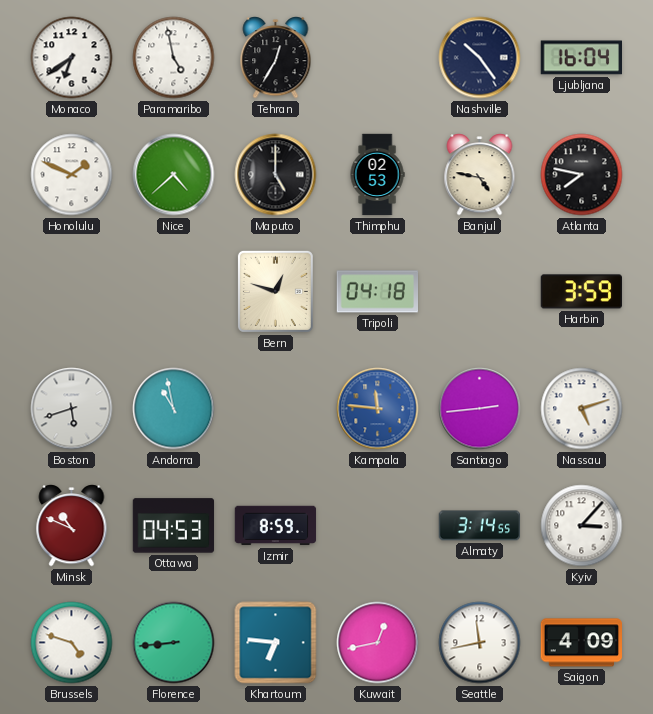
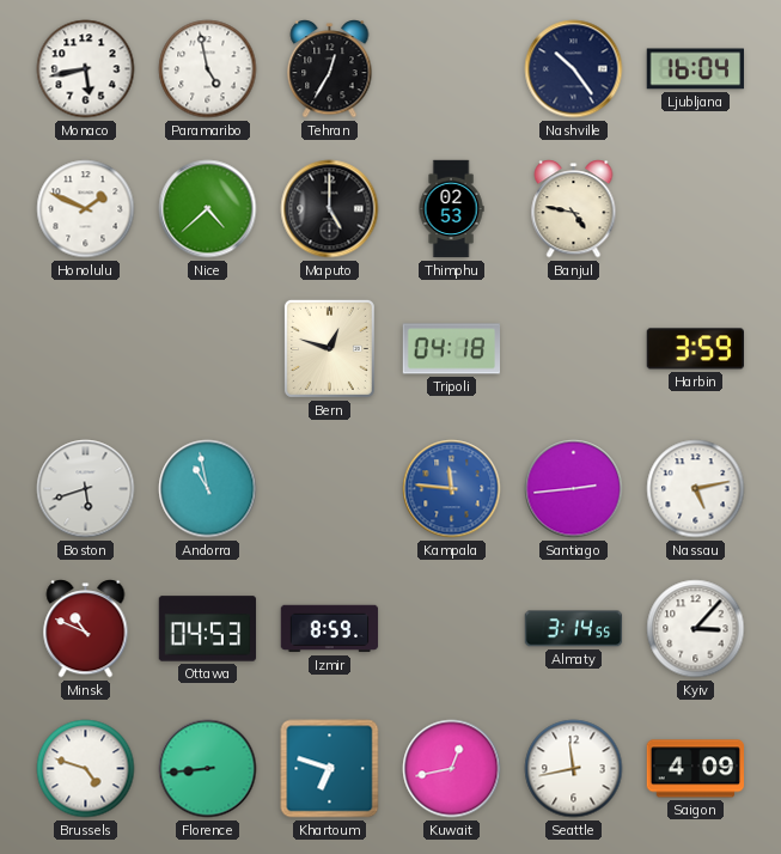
Monaco: 6:39 -> 5:43
Atlanta: 7:47 -> none
Nassau: 5:12 -> 5:13
Khartoum: 6:46 -> 6:48
